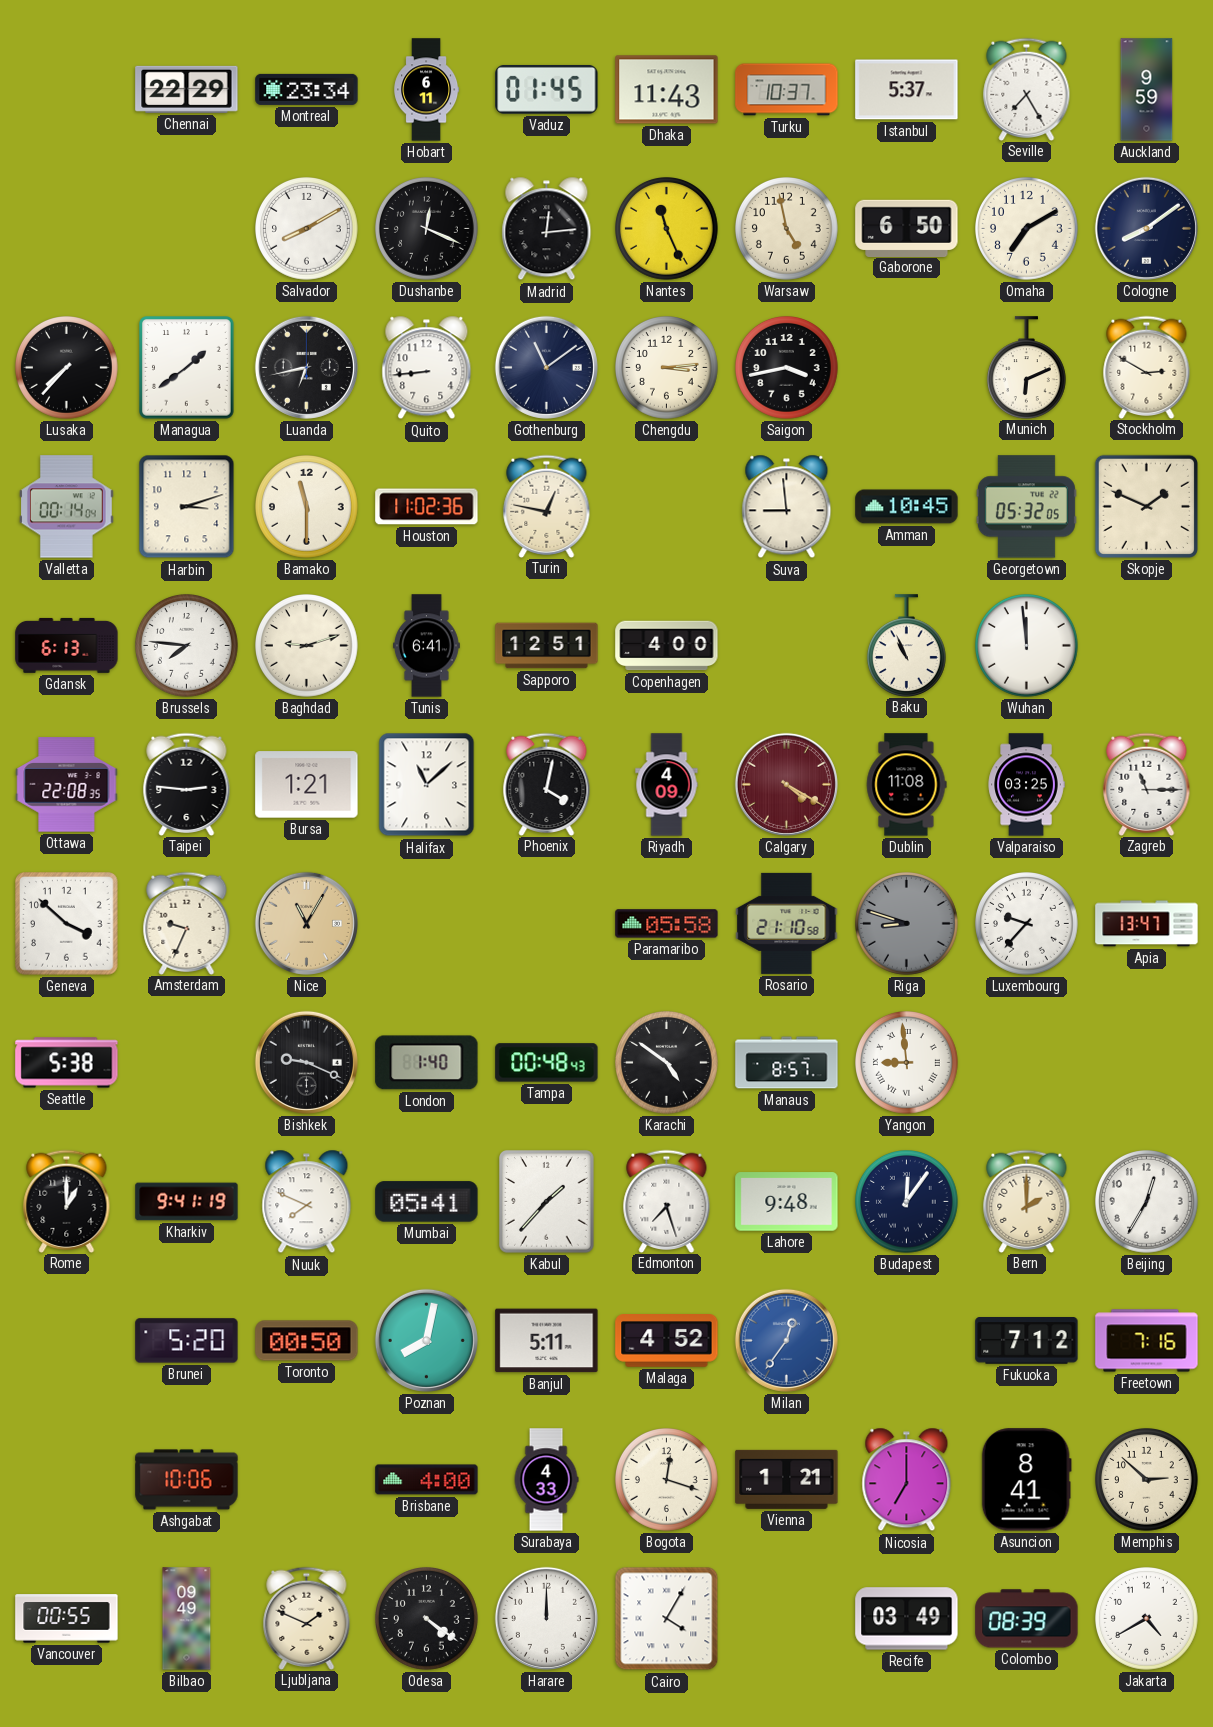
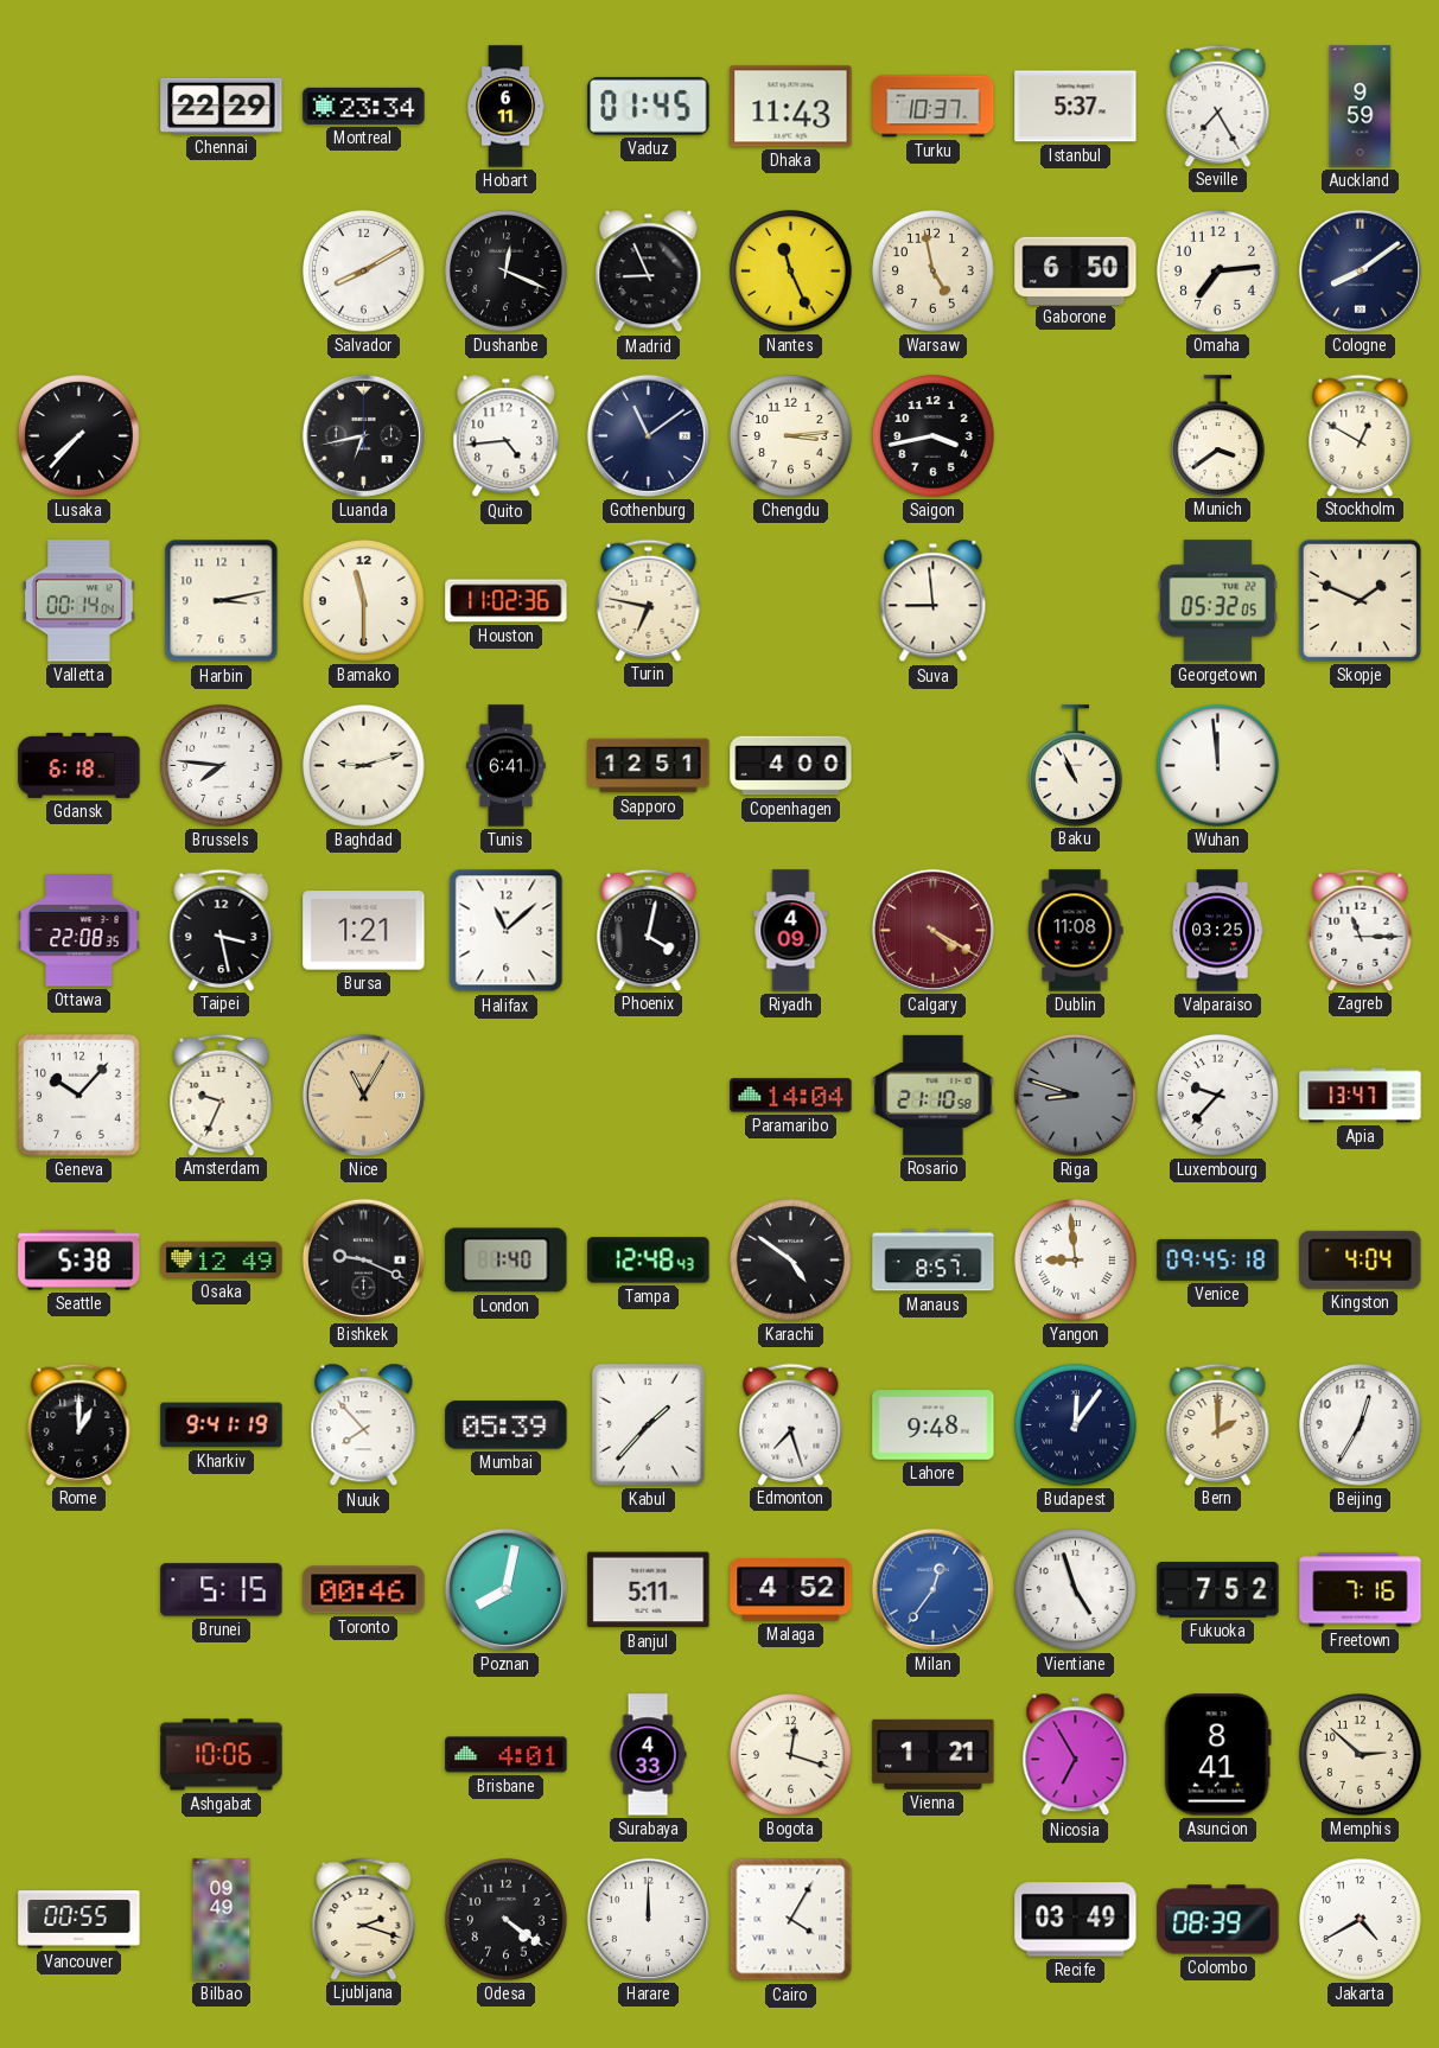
Madrid: 12:14 -> 8:56
Omaha: 7:10 -> 7:14
Managua: 1:39 -> none
Quito: 8:44 -> 4:44
Munich: 6:11 -> 3:39
Stockholm: 2:50 -> 12:50
Harbin: 3:12 -> 3:13
Turin: 12:47 -> 6:47
Amman: 10:45 -> none
Gdansk: 6:13 -> 6:18
Taipei: 2:46 -> 3:28
Geneva: 3:52 -> 10:07
Paramaribo: 05:58 -> 14:04
Osaka: none -> 12:49
Tampa: 00:48 -> 12:48
Venice: none -> 09:45
Kingston: none -> 4:04
Nuuk: 7:49 -> 7:53
Mumbai: 05:41 -> 05:39
Brunei: 5:20 -> 5:15
Toronto: 00:50 -> 00:46
Vientiane: none -> 4:57
Fukuoka: 7:12 -> 7:52
Brisbane: 4:00 -> 4:01
Nicosia: 7:00 -> 6:55
Ljubljana: 1:49 -> 2:18
